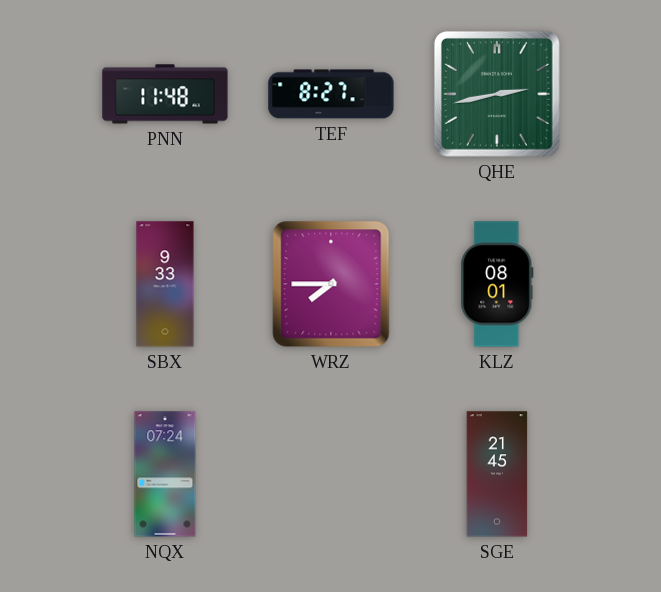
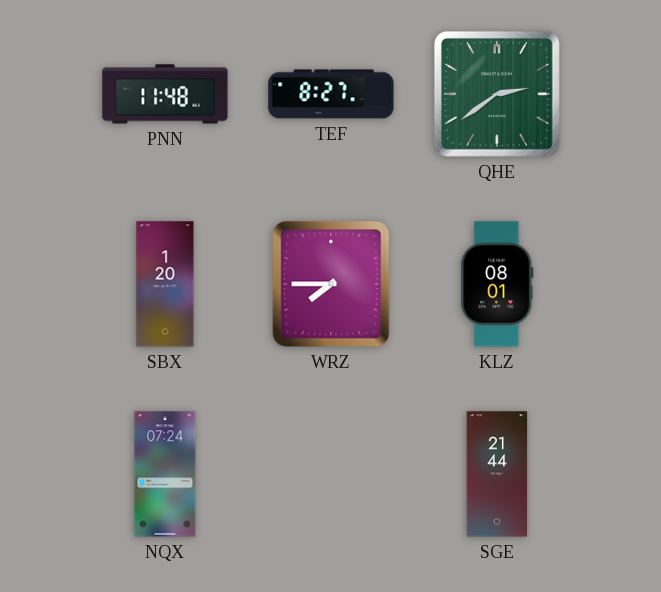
QHE: 2:43 -> 2:39
SBX: 9:33 -> 1:20
SGE: 21:45 -> 21:44
